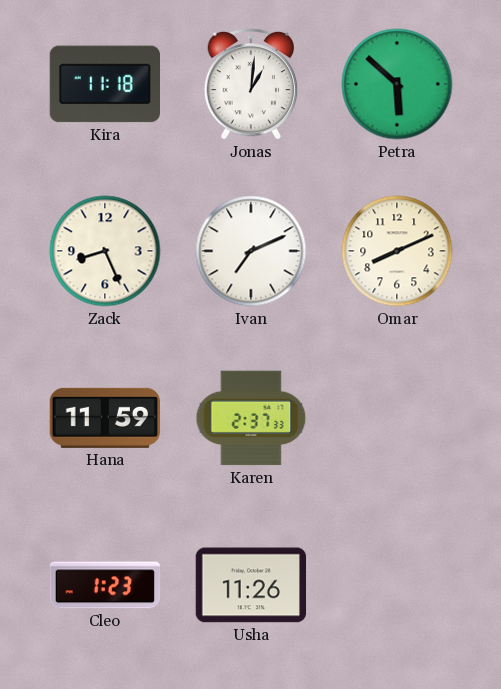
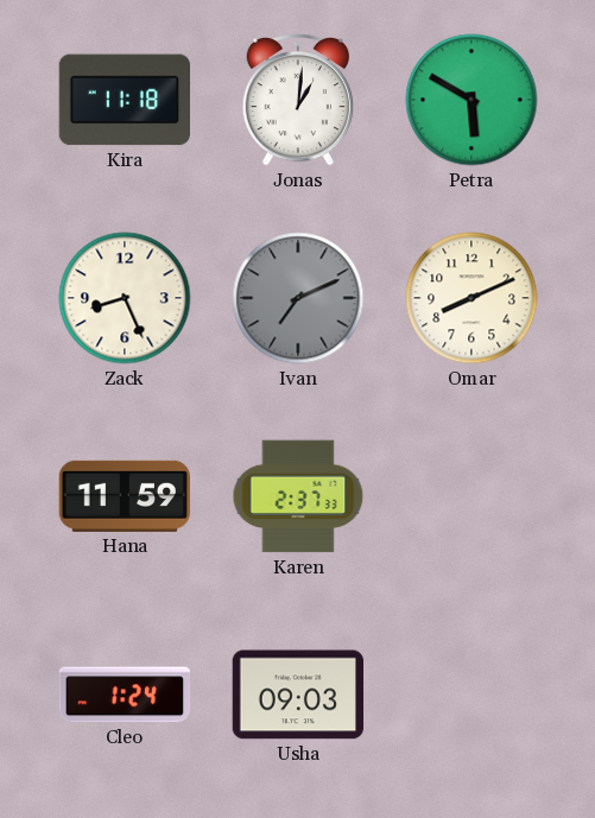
Petra: 5:52 -> 5:50
Ivan dial: white -> grey
Cleo: 1:23 -> 1:24
Usha: 11:26 -> 09:03
